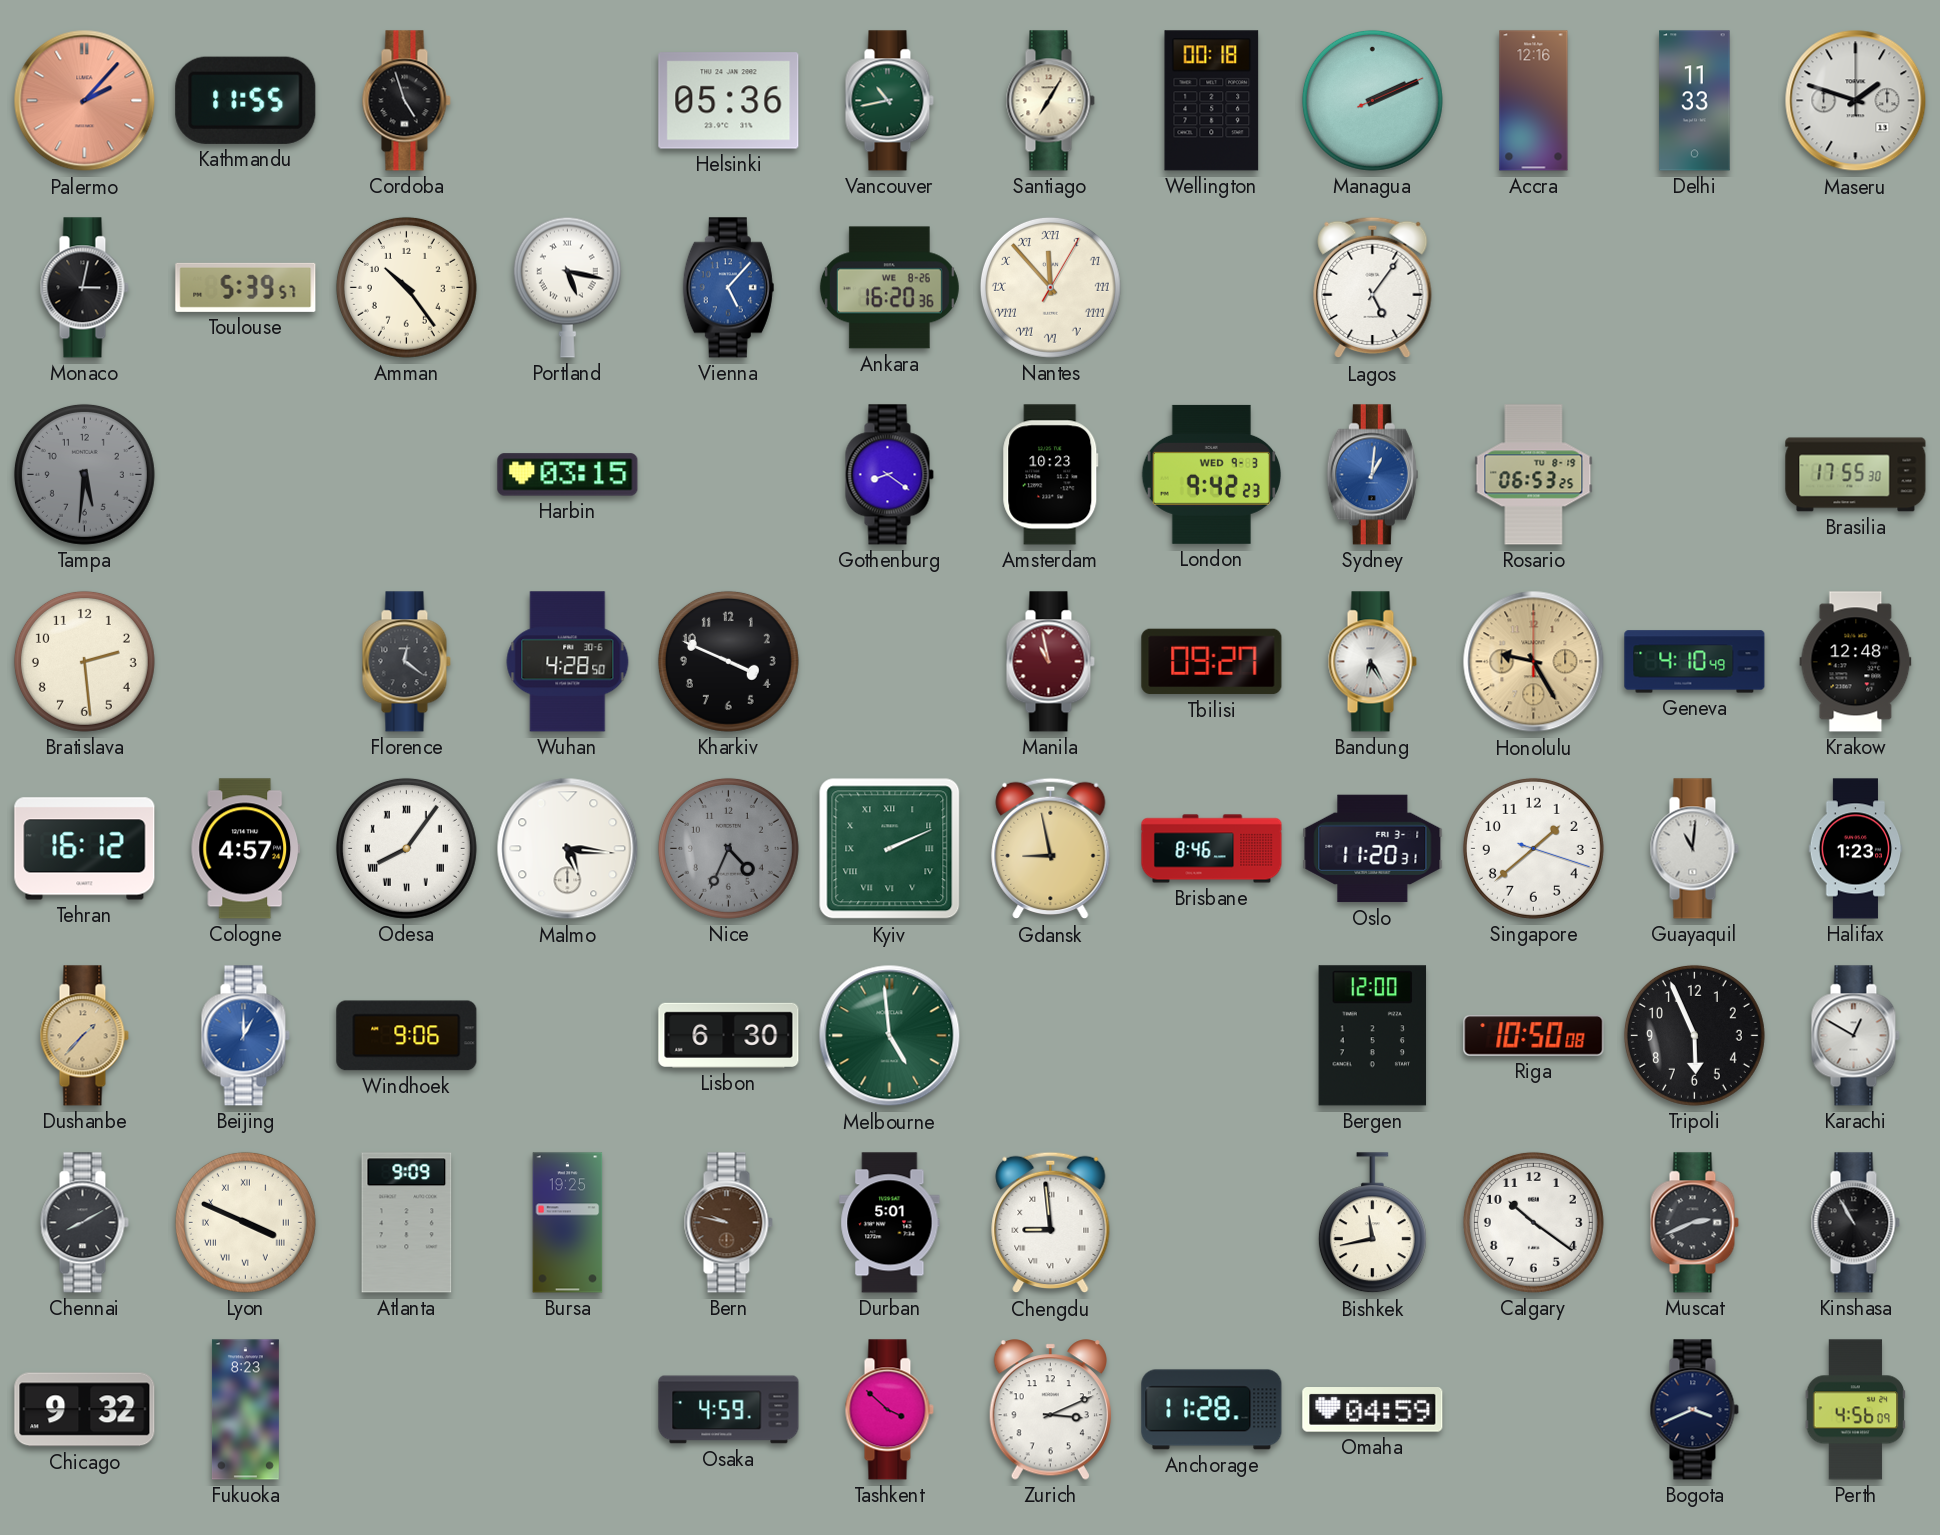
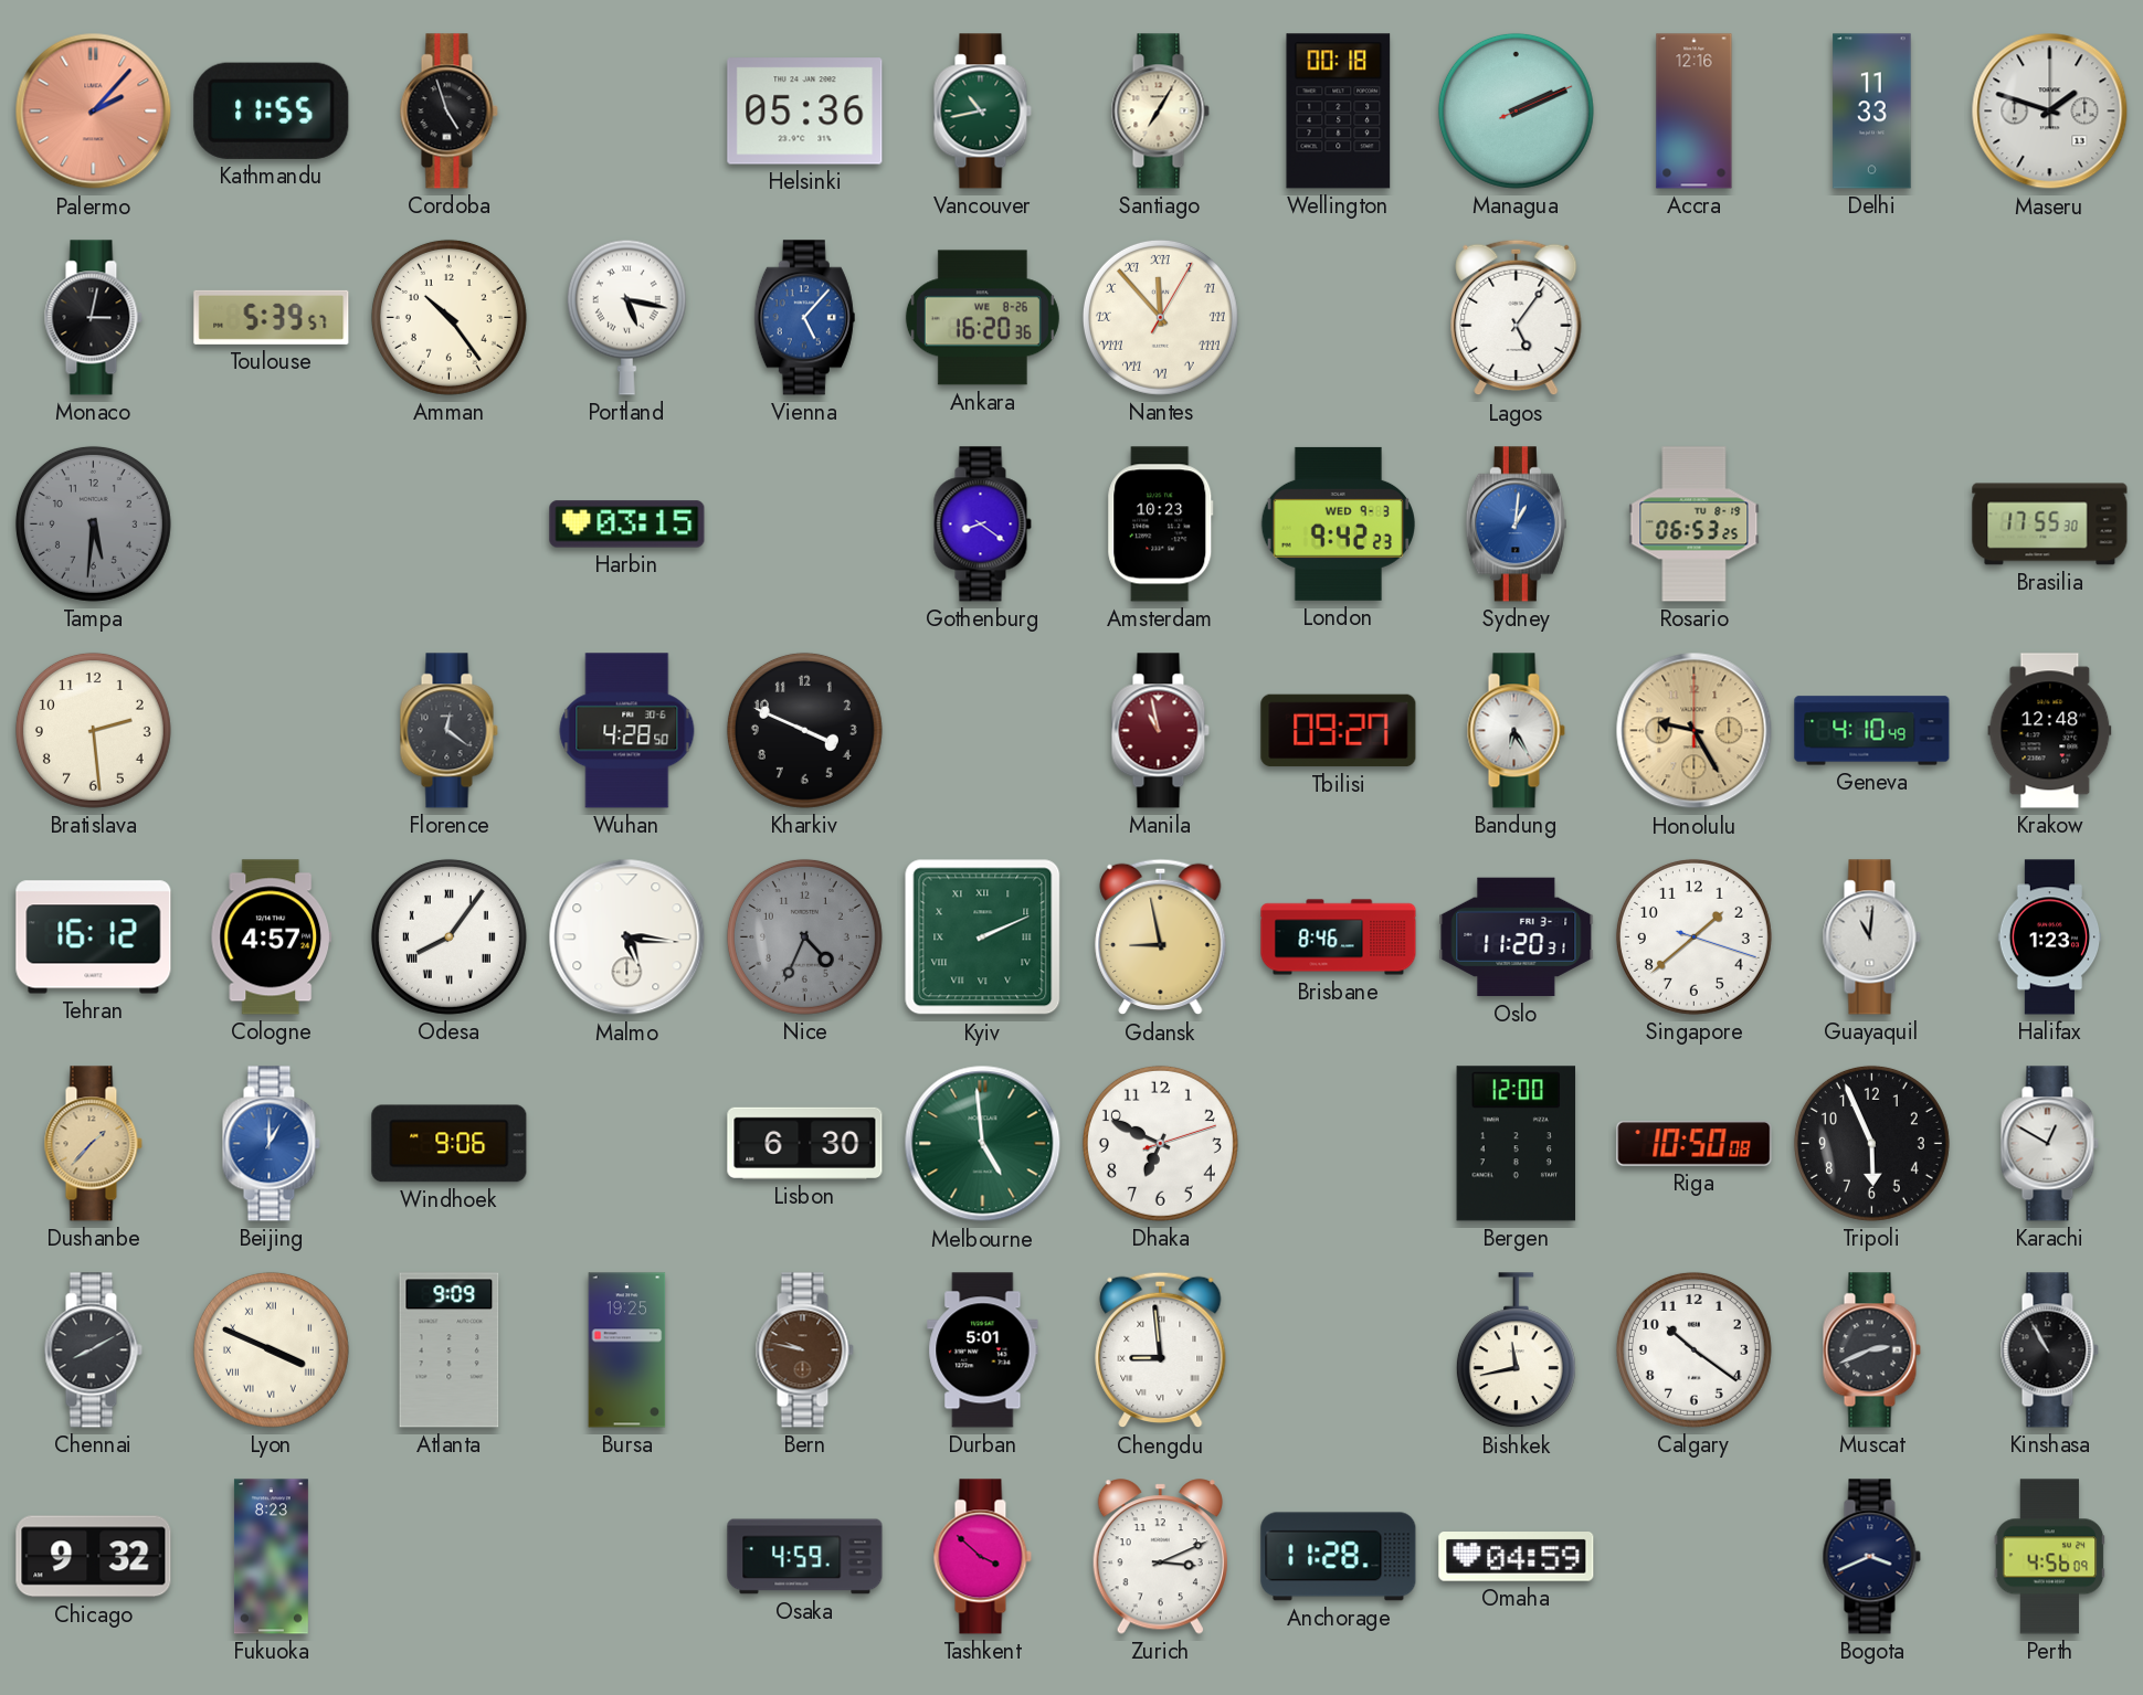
Dhaka: none -> 6:49
